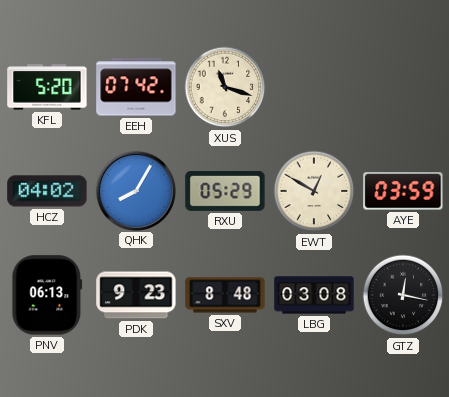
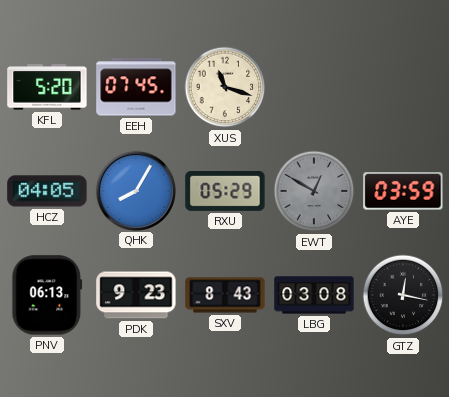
EEH: 07:42 -> 07:45
HCZ: 04:02 -> 04:05
EWT dial: cream -> grey
SXV: 8:48 -> 8:43
